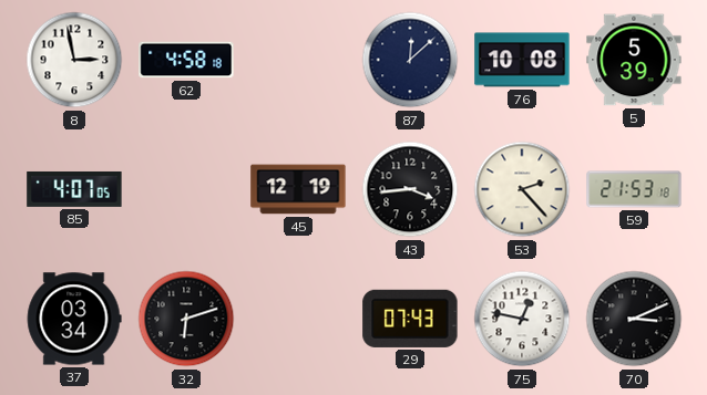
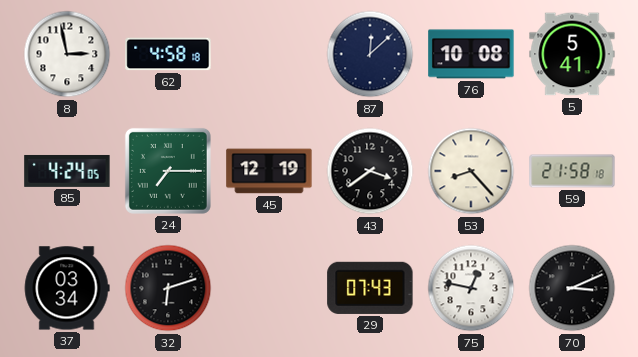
5: 5:39 -> 5:41
85: 4:07 -> 4:24
24: none -> 7:15
43: 3:44 -> 3:39
53: 2:23 -> 8:23
59: 21:53 -> 21:58
